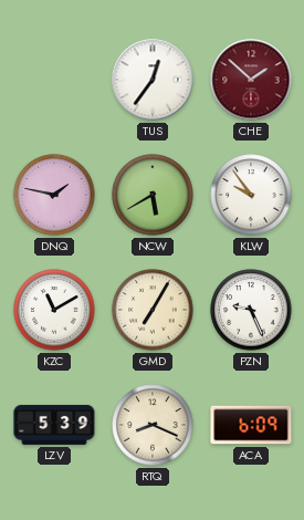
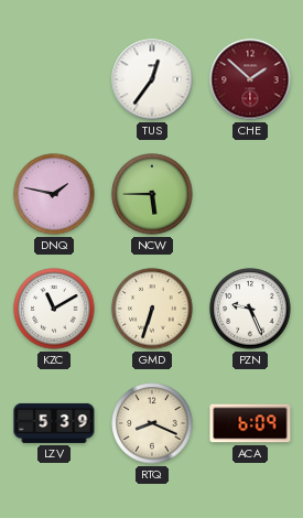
NCW: 5:40 -> 5:45
KLW: 9:54 -> none
GMD: 7:05 -> 6:33
